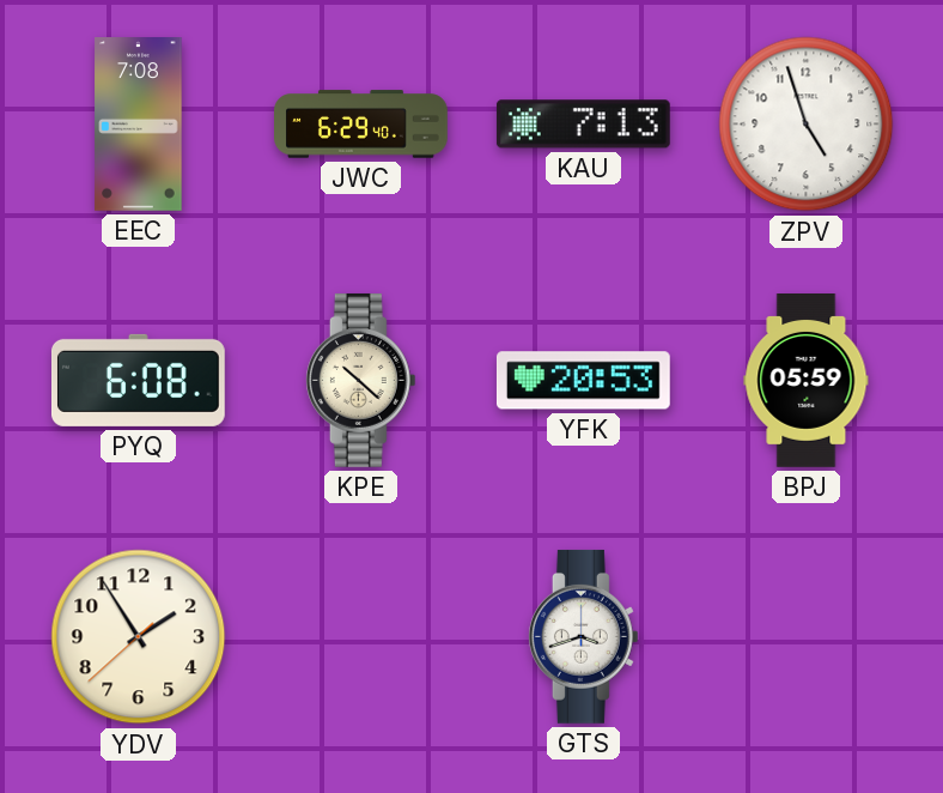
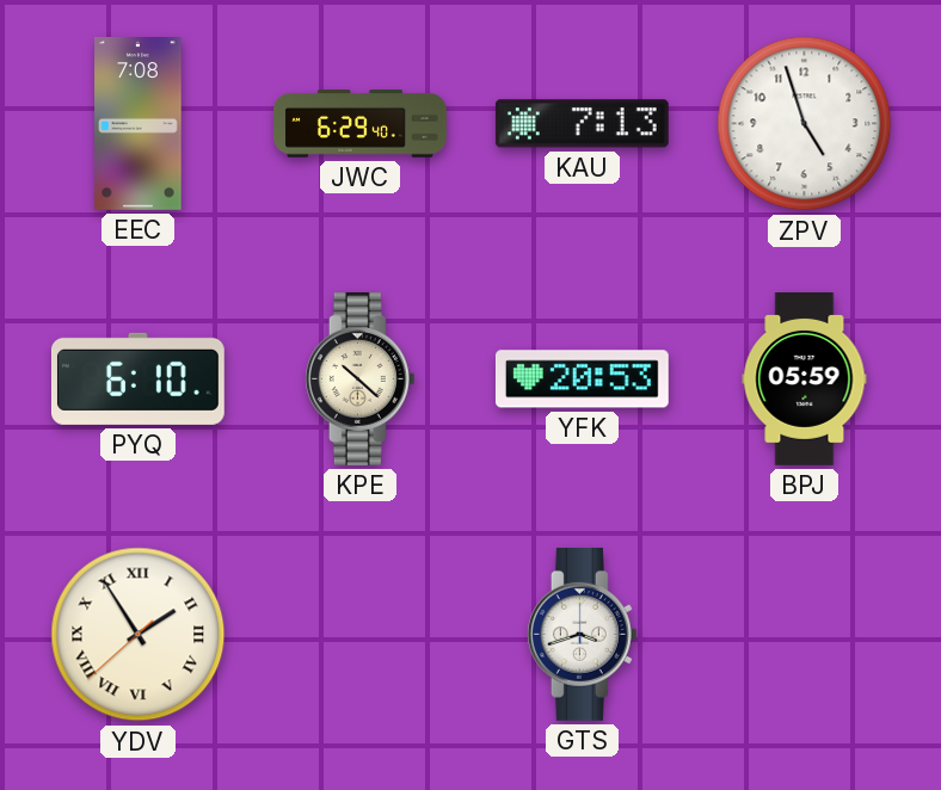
PYQ: 6:08 -> 6:10
YDV numerals: Arabic -> Roman
